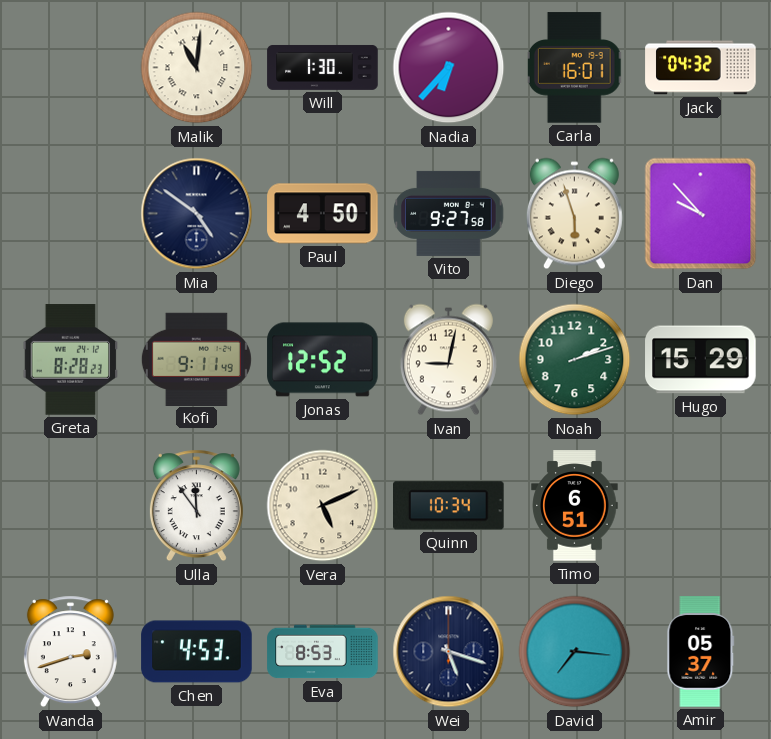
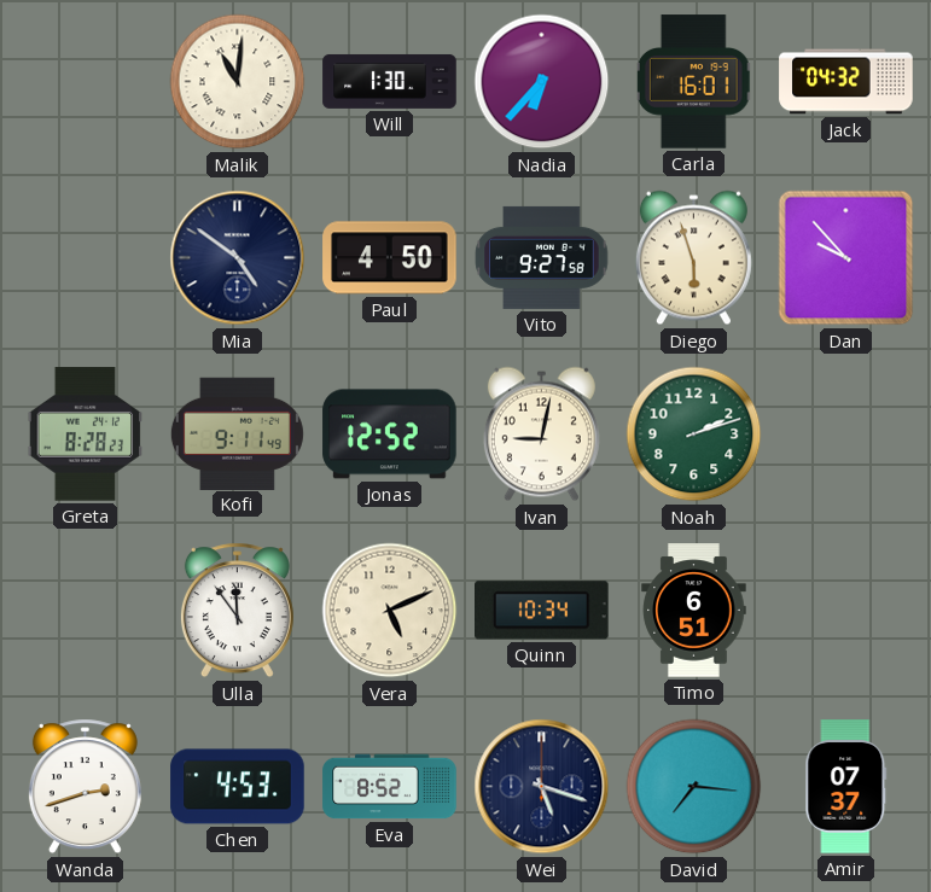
Hugo: 15:29 -> none
Eva: 8:53 -> 8:52
Amir: 05:37 -> 07:37
